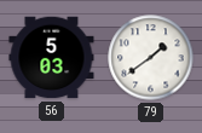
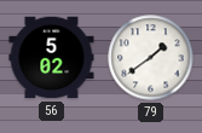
56: 5:03 -> 5:02
